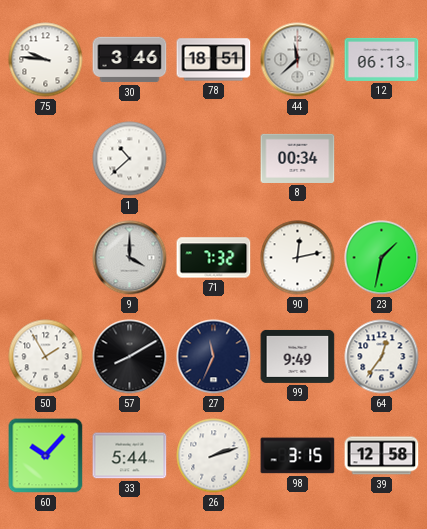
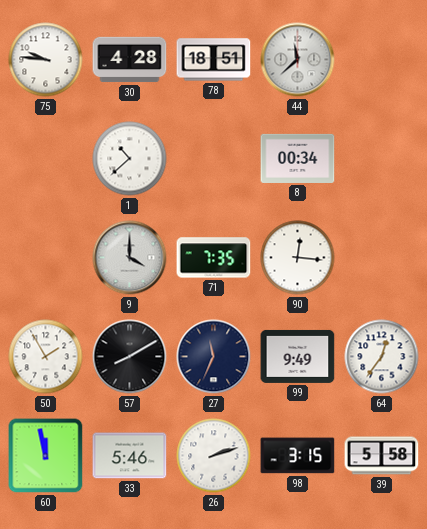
30: 3:46 -> 4:28
12: 06:13 -> none
71: 7:32 -> 7:35
90: 12:13 -> 12:16
23: 1:32 -> none
60: 10:07 -> 11:58
33: 5:44 -> 5:46
39: 12:58 -> 5:58
